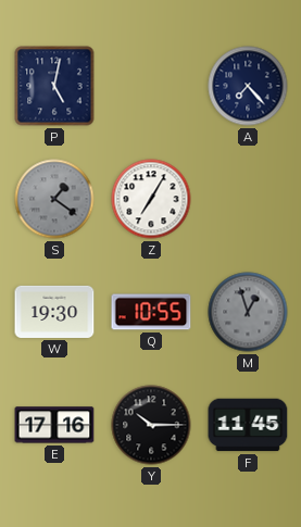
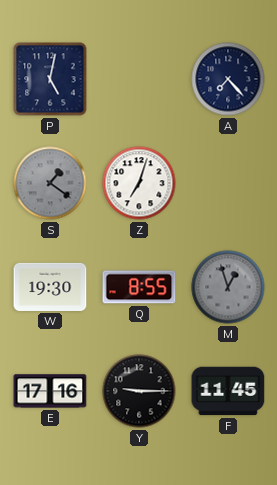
Z: 7:05 -> 7:03
Q: 10:55 -> 8:55
Y: 10:15 -> 9:15
